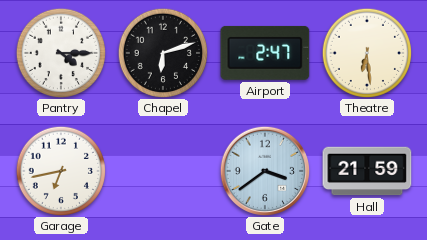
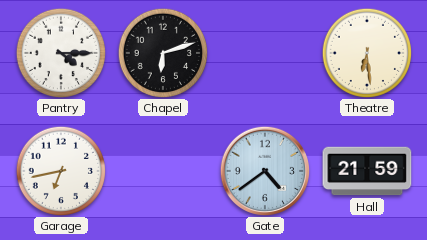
Airport: 2:47 -> none
Gate: 3:39 -> 4:39
